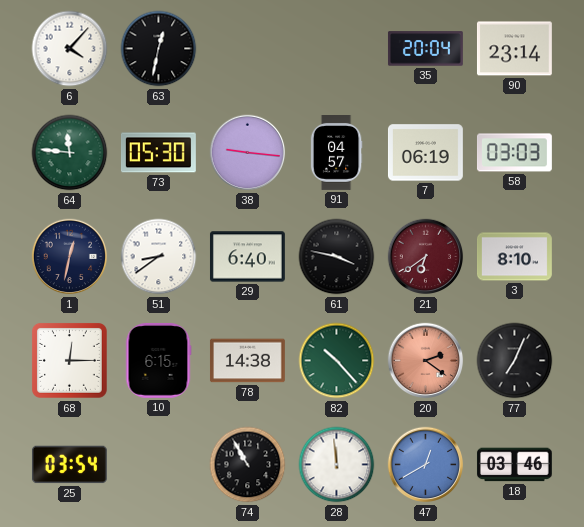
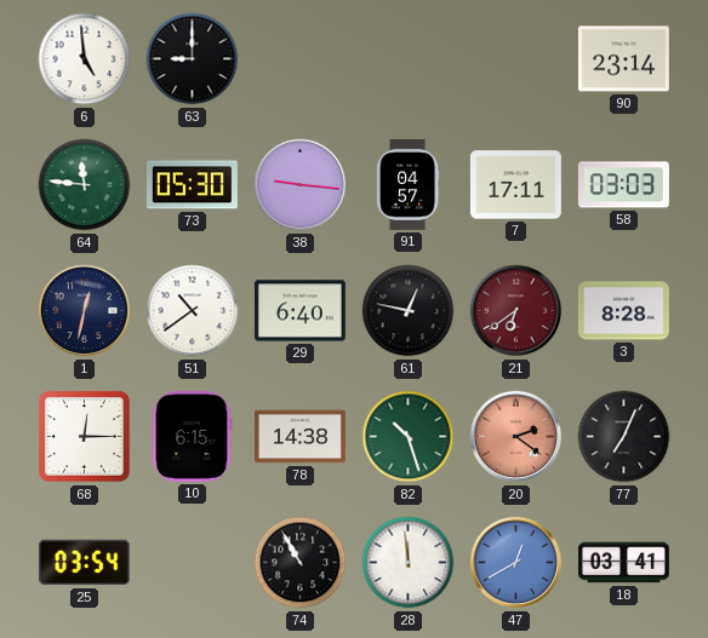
6: 4:07 -> 4:59
63: 12:32 -> 9:00
35: 20:04 -> none
7: 06:19 -> 17:11
51: 8:39 -> 10:39
61: 3:47 -> 12:47
3: 8:10 -> 8:28
82: 10:23 -> 10:27
18: 03:46 -> 03:41
